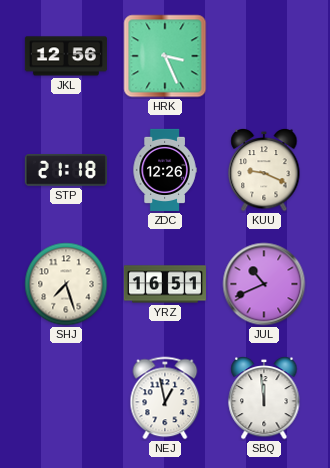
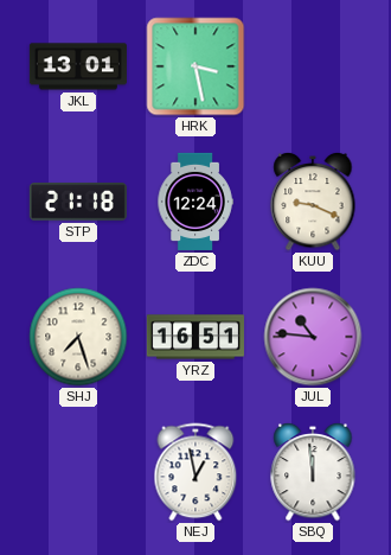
JKL: 12:56 -> 13:01
HRK: 3:26 -> 3:28
ZDC: 12:26 -> 12:24
JUL: 10:41 -> 10:46
